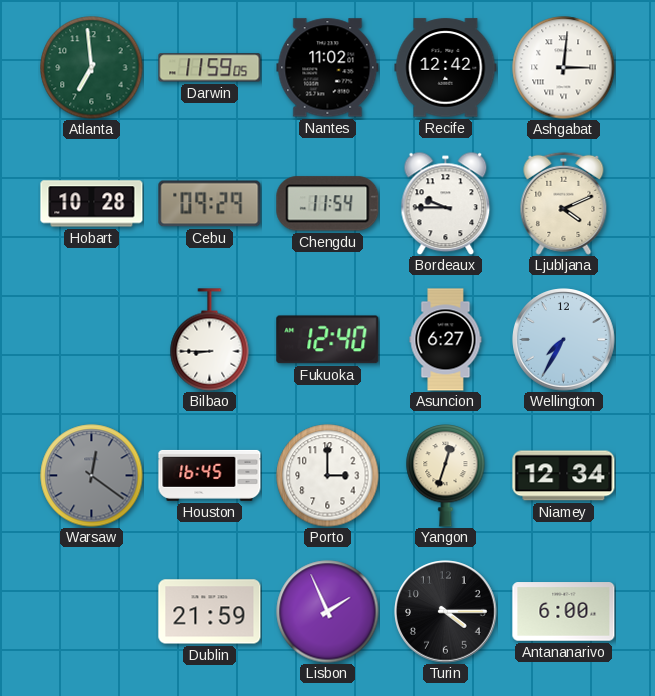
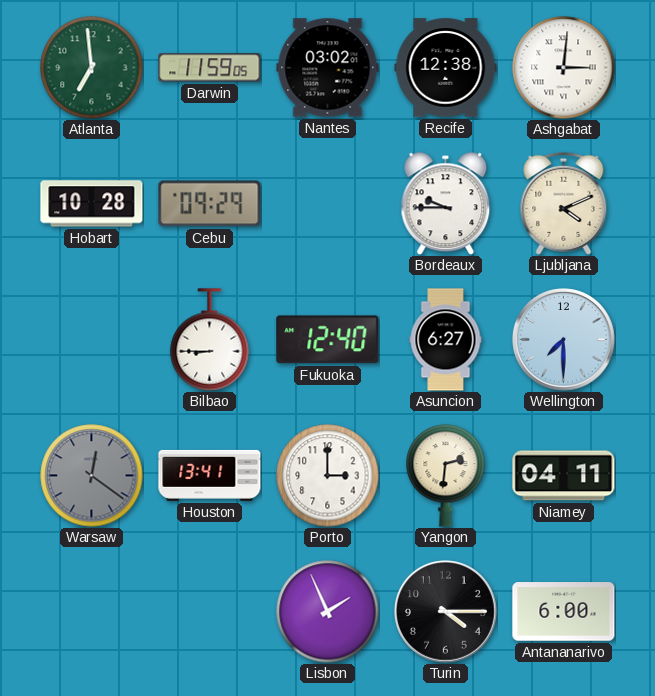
Nantes: 11:02 -> 03:02
Recife: 12:42 -> 12:38
Chengdu: 11:54 -> none
Wellington: 7:35 -> 7:30
Houston: 16:45 -> 13:41
Yangon: 12:33 -> 2:31
Niamey: 12:34 -> 04:11
Dublin: 21:59 -> none
